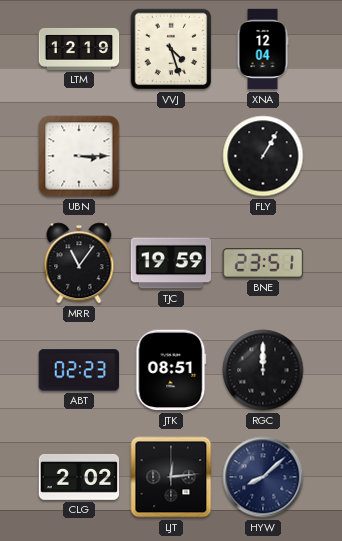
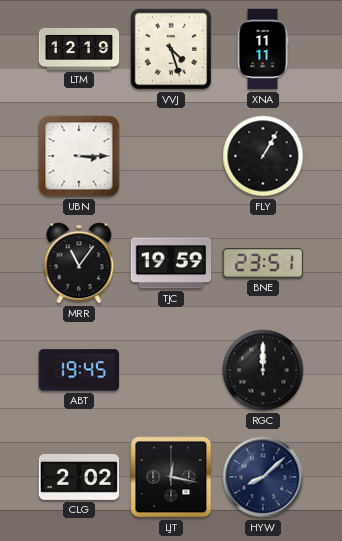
XNA: 12:04 -> 11:11
ABT: 02:23 -> 19:45
JTK: 08:51 -> none
LJT: 12:14 -> 12:17
